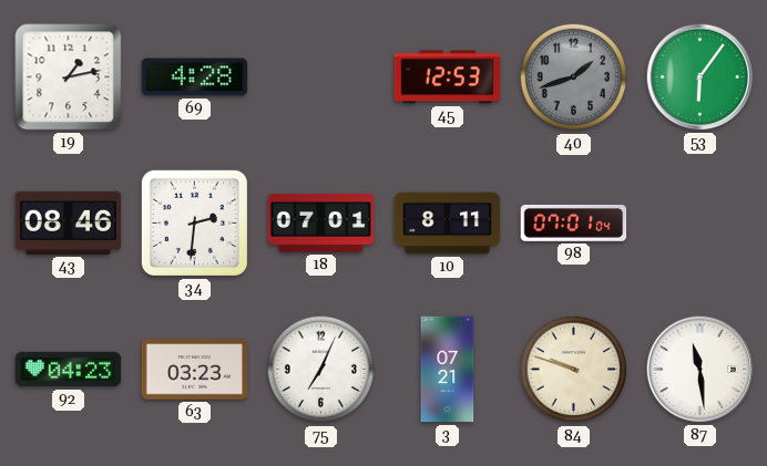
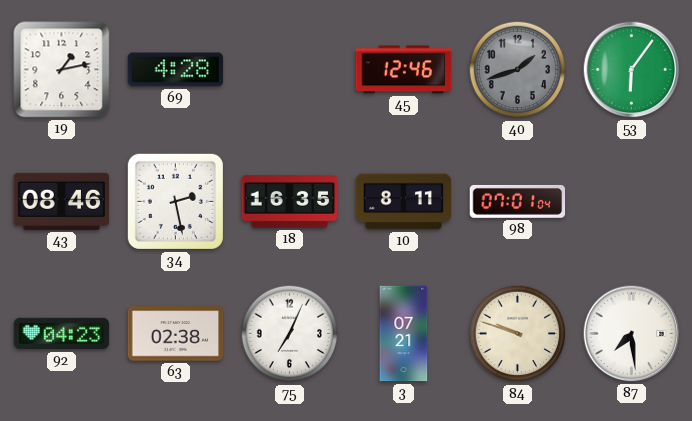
45: 12:53 -> 12:46
34: 2:31 -> 2:28
18: 07:01 -> 16:35
63: 03:23 -> 02:38
87: 11:29 -> 7:29
